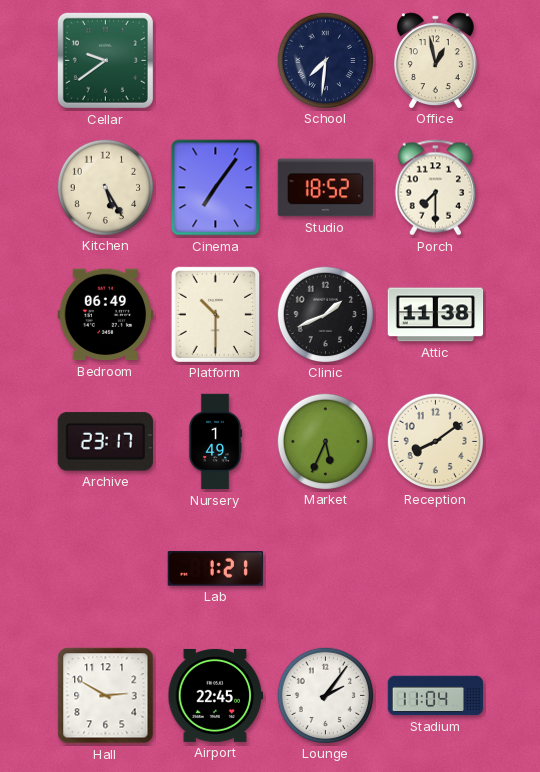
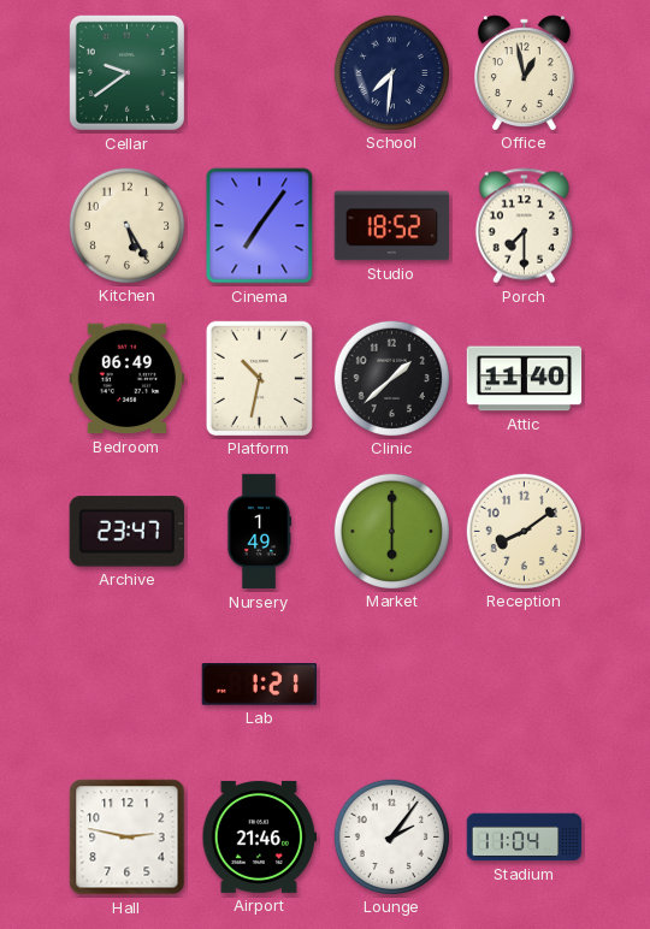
Platform: 10:30 -> 10:32
Clinic: 1:41 -> 1:38
Attic: 11:38 -> 11:40
Archive: 23:17 -> 23:47
Market: 5:34 -> 6:00
Hall: 2:50 -> 2:47
Airport: 22:45 -> 21:46
